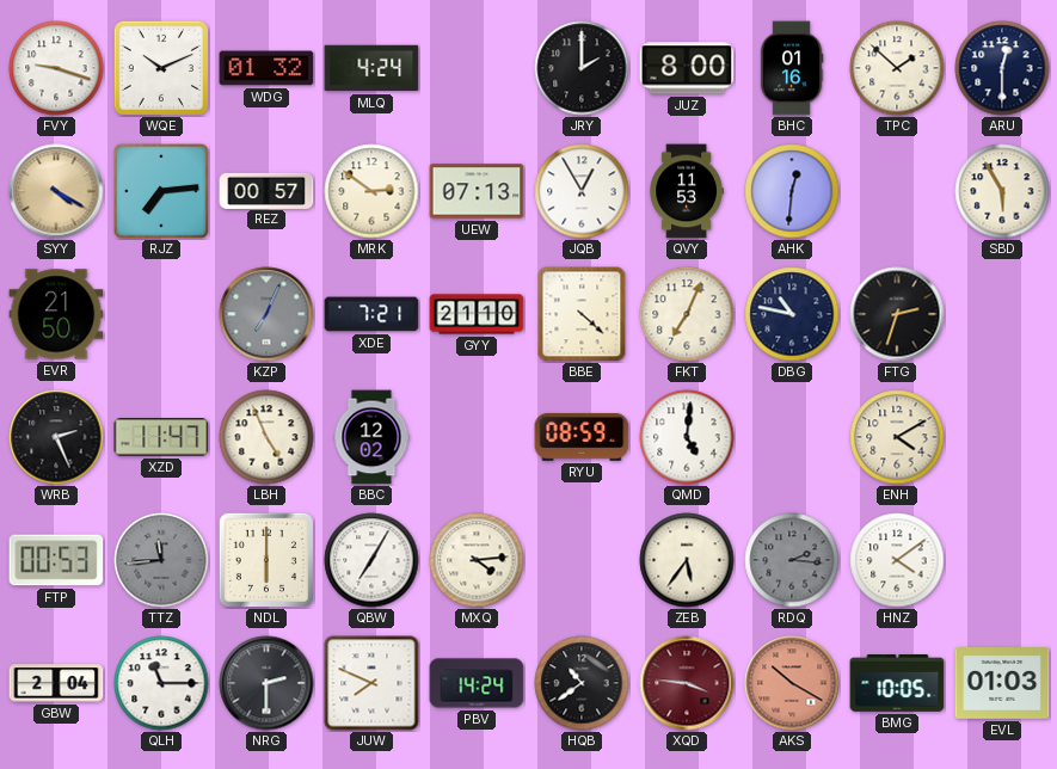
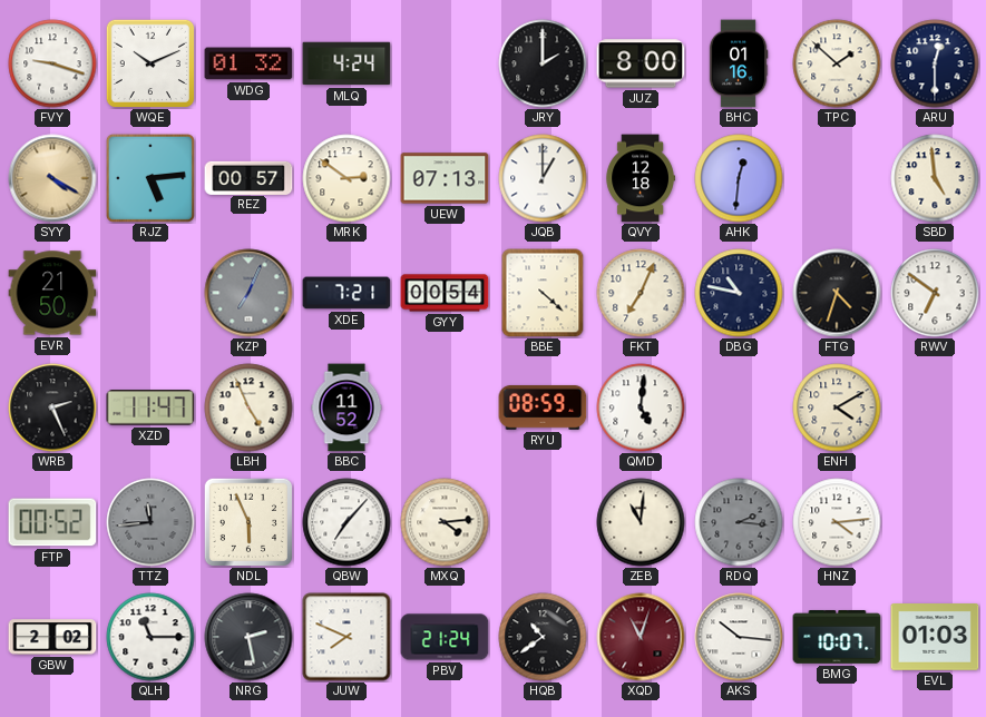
RJZ: 7:14 -> 5:14
JQB: 12:55 -> 1:00
QVY: 11:53 -> 12:18
SBD: 5:55 -> 4:59
GYY: 21:10 -> 00:54
FTG: 2:33 -> 4:33
RWV: none -> 6:51
BBC: 12:02 -> 11:52
FTP: 00:53 -> 00:52
NDL: 6:00 -> 5:56
QBW: 7:05 -> 7:07
ZEB: 5:36 -> 11:01
HNZ: 4:09 -> 4:14
GBW: 2:04 -> 2:02
NRG: 2:30 -> 2:28
PBV: 14:24 -> 21:24
XQD: 3:46 -> 11:03
AKS: 10:20 -> 10:16
AKS dial: salmon -> white
BMG: 10:05 -> 10:07
